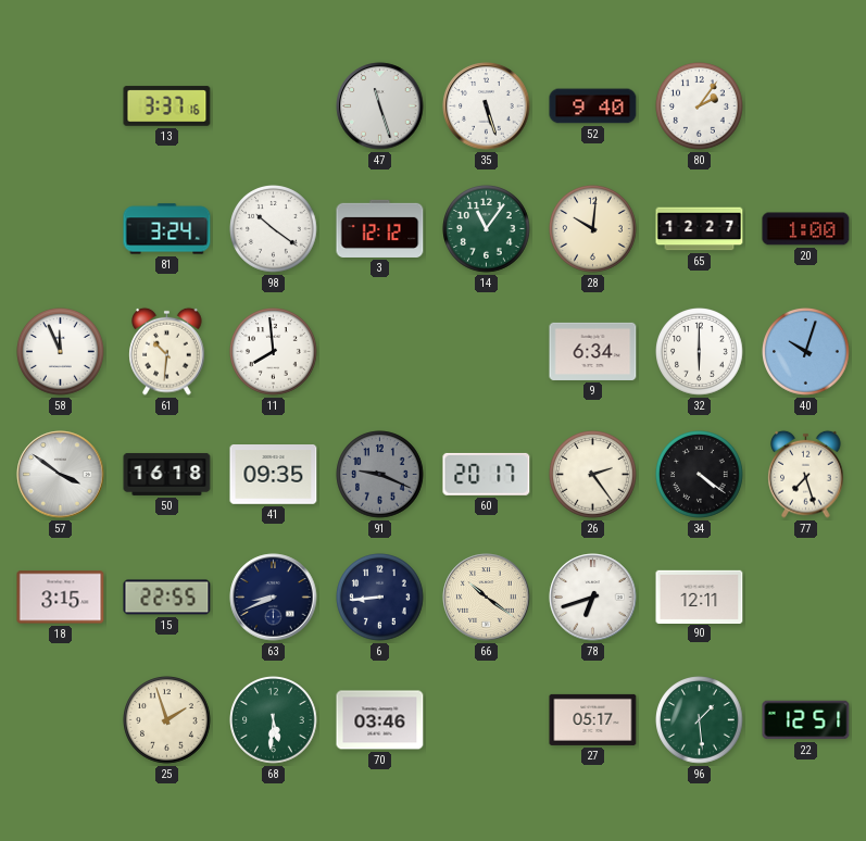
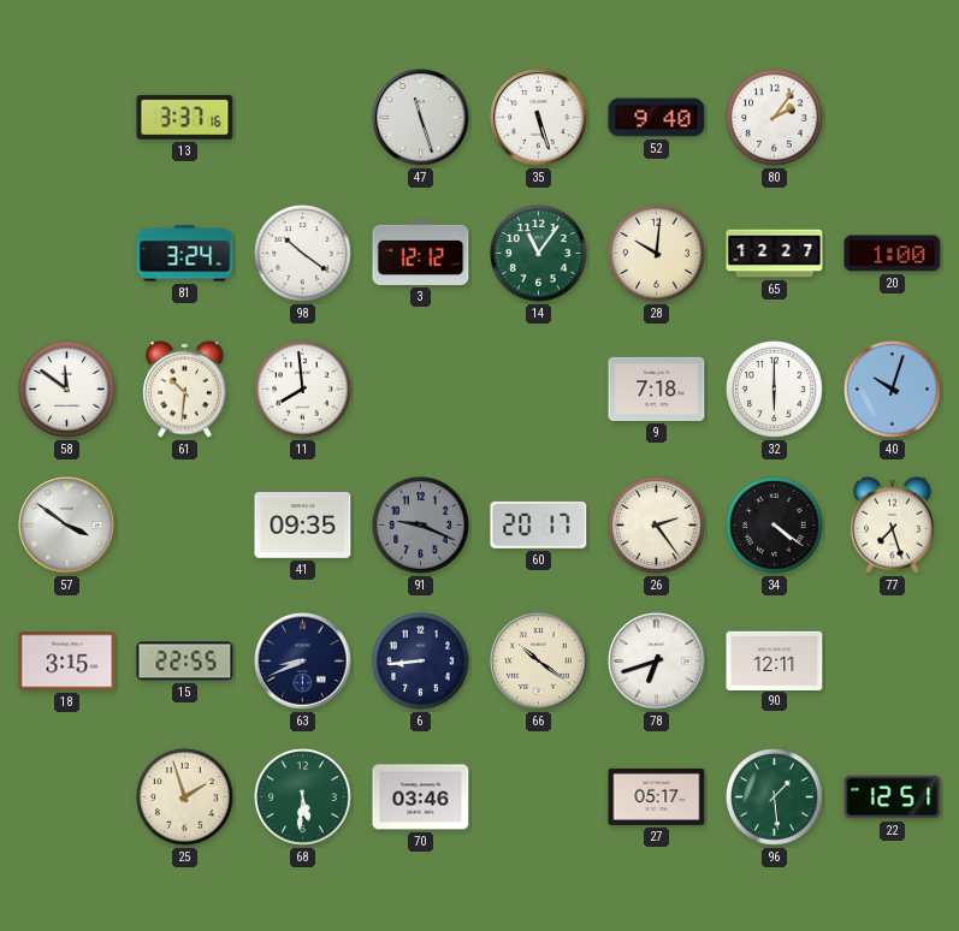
58: 11:56 -> 11:51
9: 6:34 -> 7:18
50: 16:18 -> none
